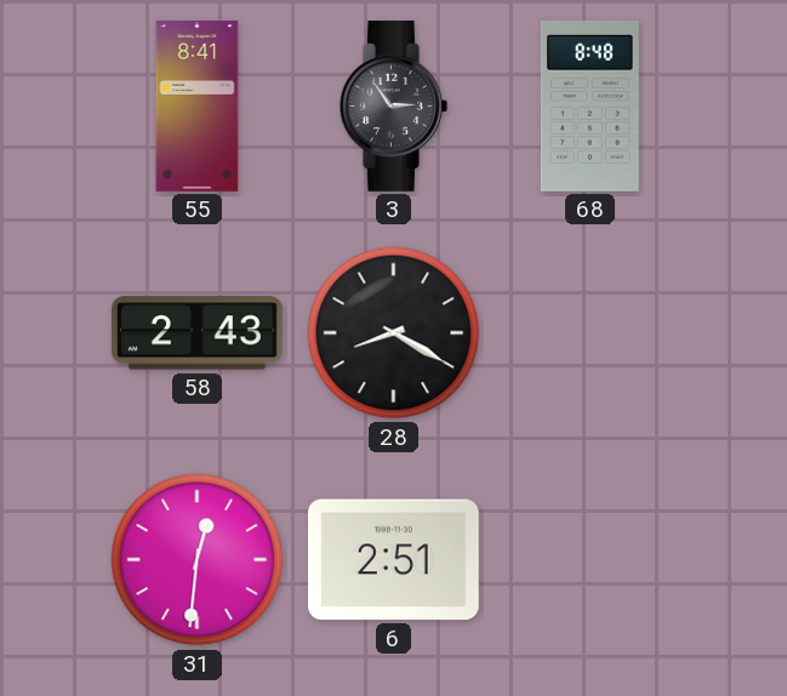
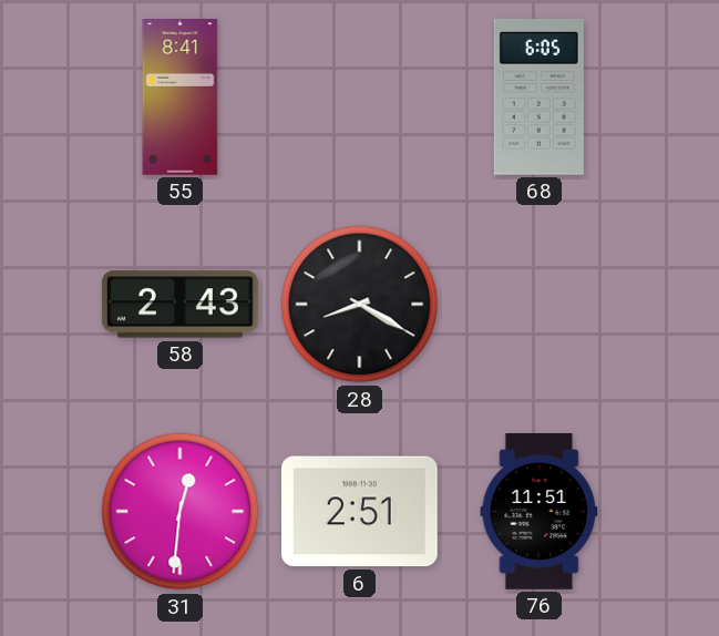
3: 2:54 -> none
68: 8:48 -> 6:05
76: none -> 11:51
